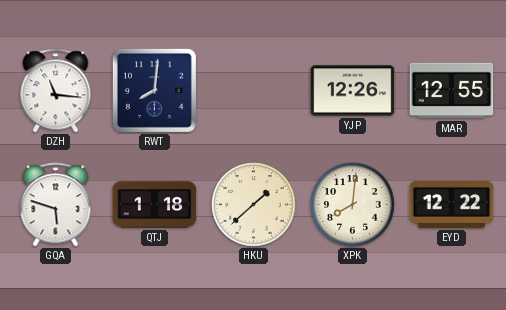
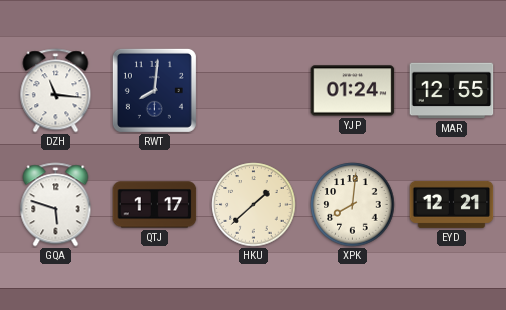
YJP: 12:26 -> 01:24
QTJ: 1:18 -> 1:17
EYD: 12:22 -> 12:21
